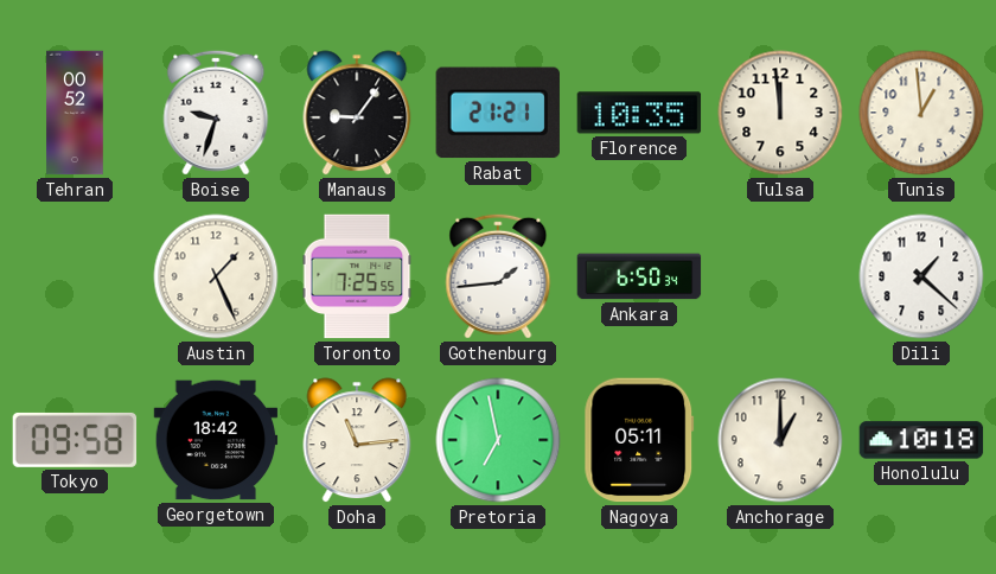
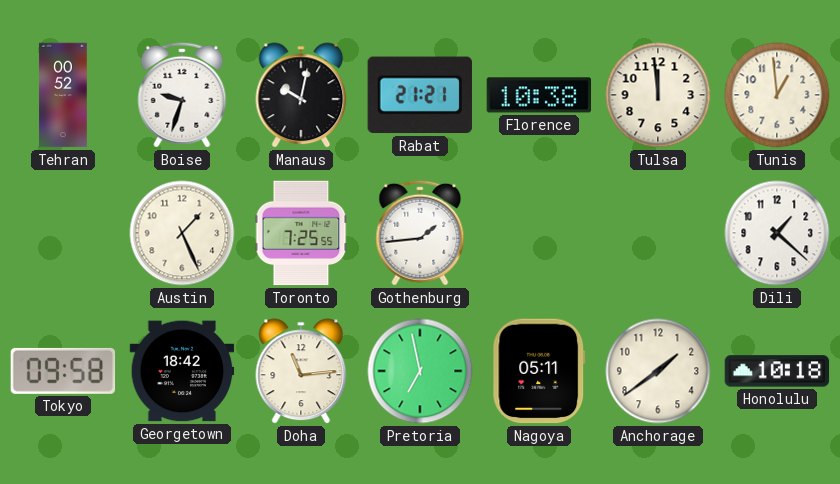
Manaus: 9:06 -> 10:02
Florence: 10:35 -> 10:38
Ankara: 6:50 -> none
Anchorage: 1:00 -> 1:39
